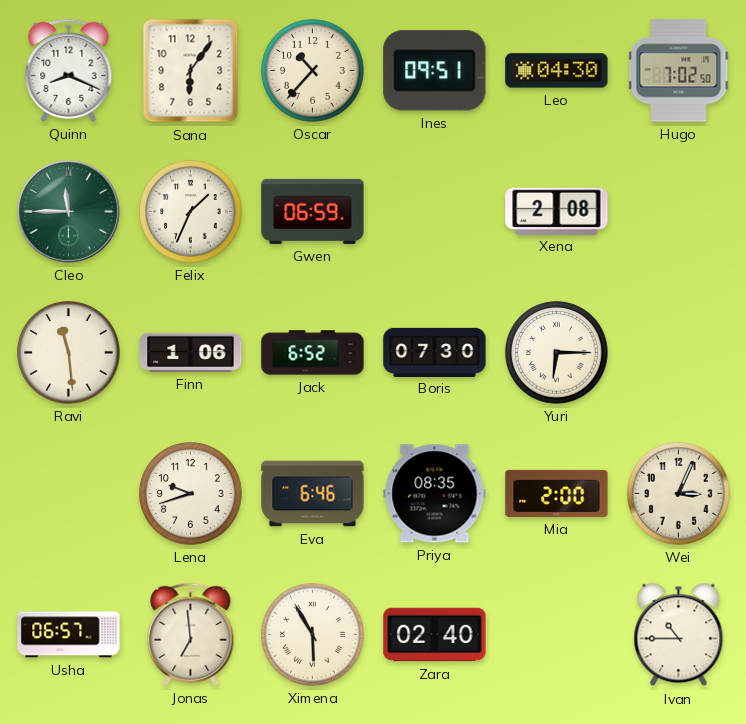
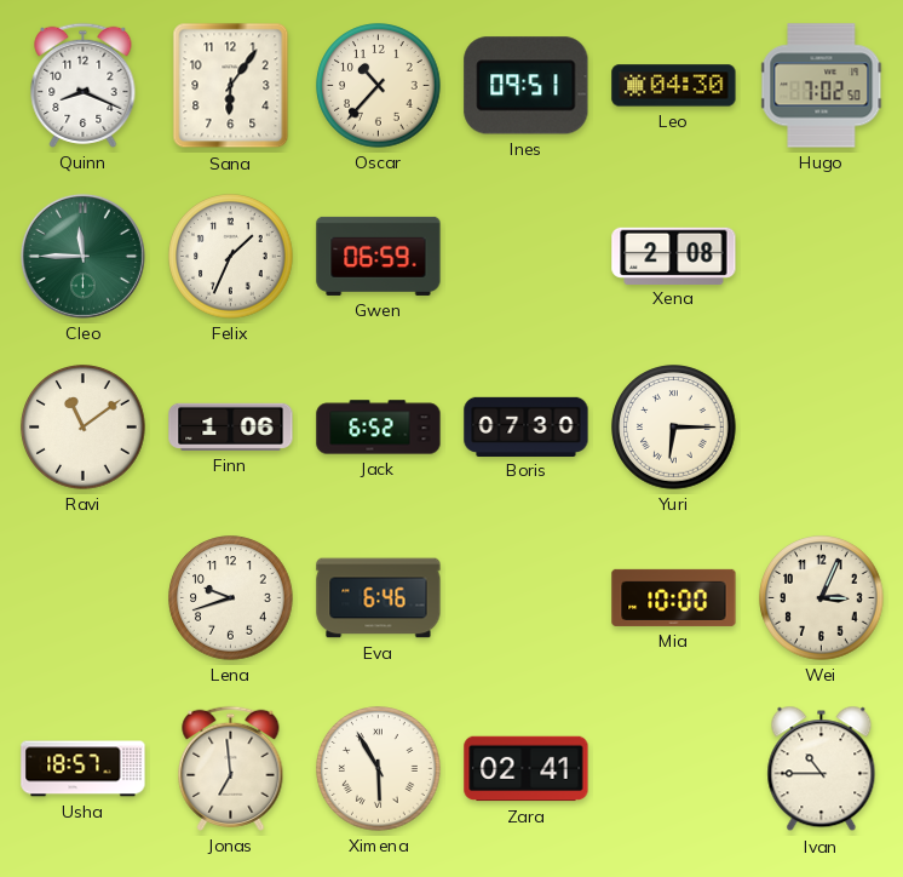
Ravi: 11:29 -> 11:09
Priya: 08:35 -> none
Mia: 2:00 -> 10:00
Usha: 06:57 -> 18:57
Zara: 02:40 -> 02:41
